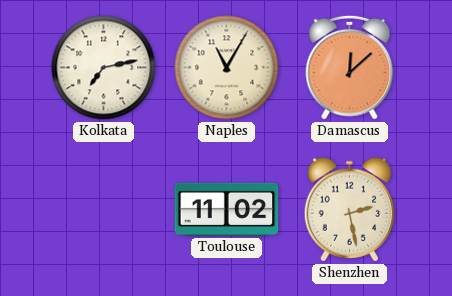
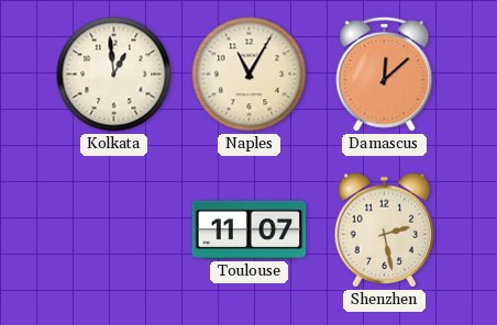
Kolkata: 7:13 -> 12:59
Toulouse: 11:02 -> 11:07
